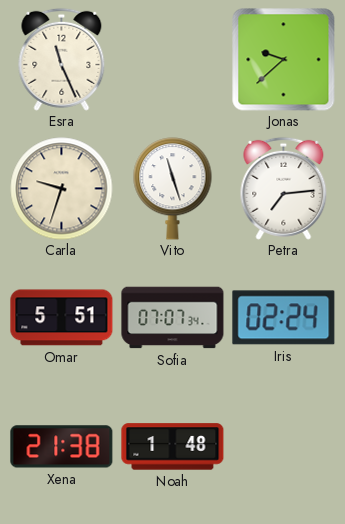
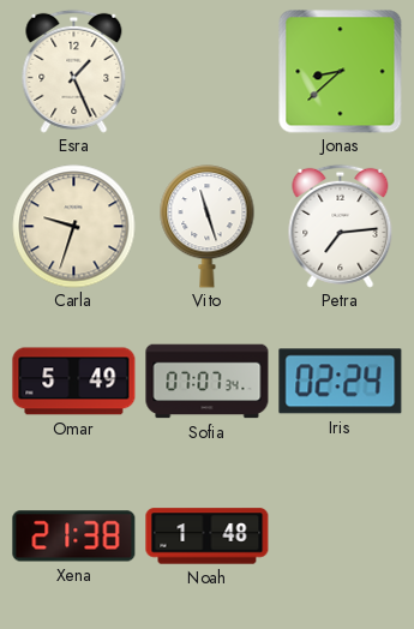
Esra: 11:26 -> 1:26
Jonas: 9:38 -> 8:38
Omar: 5:51 -> 5:49
